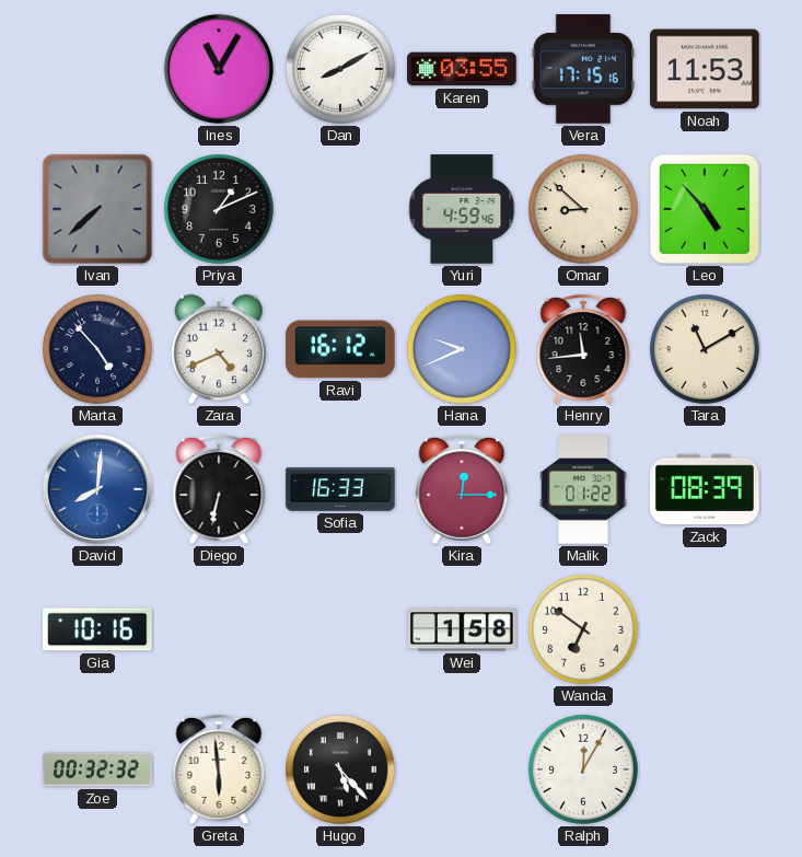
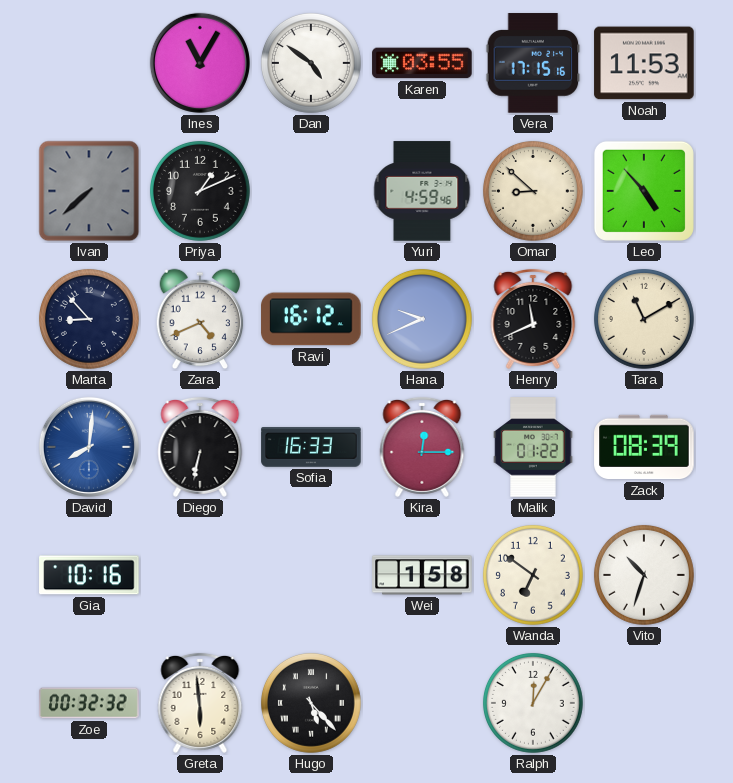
Dan: 8:10 -> 4:51
Marta: 4:53 -> 8:53
Henry: 11:44 -> 11:41
Vito: none -> 10:33
